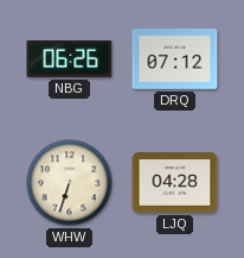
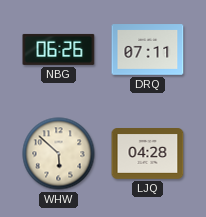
DRQ: 07:12 -> 07:11
WHW: 6:33 -> 5:52
